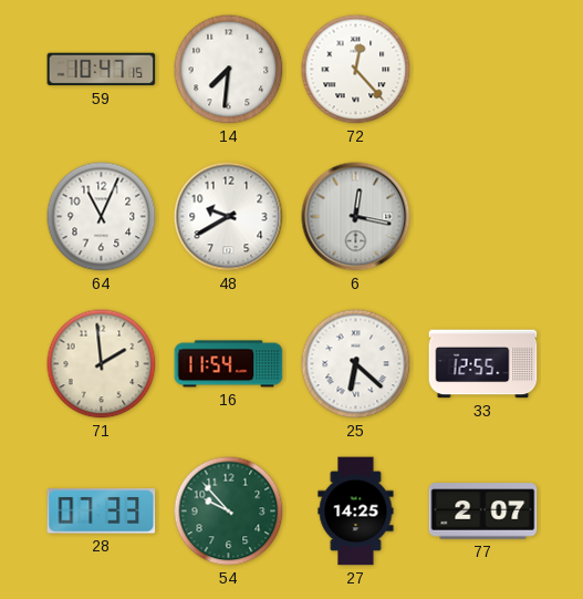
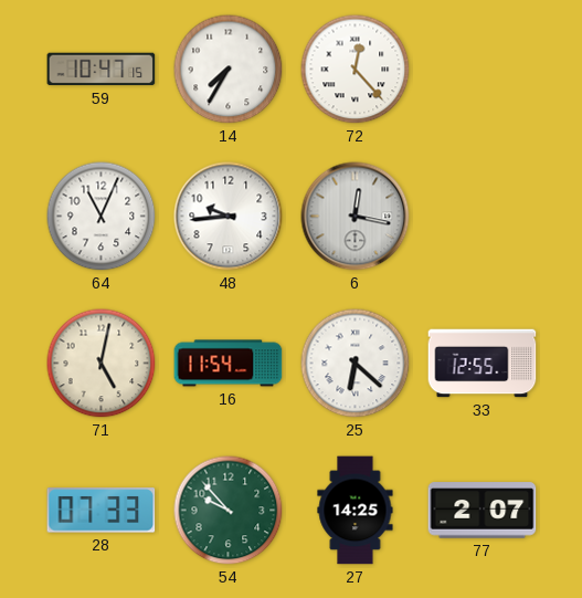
14: 7:31 -> 7:35
48: 9:40 -> 9:44
71: 1:59 -> 5:02
